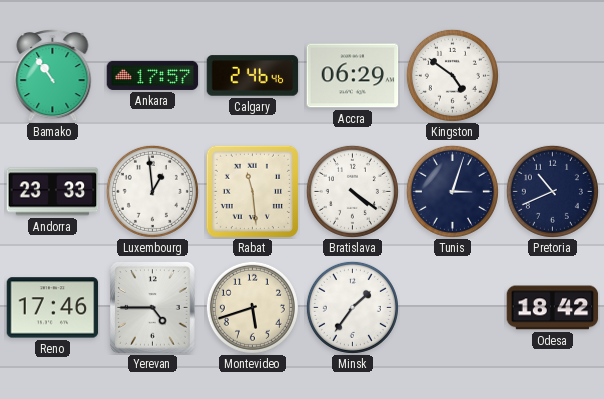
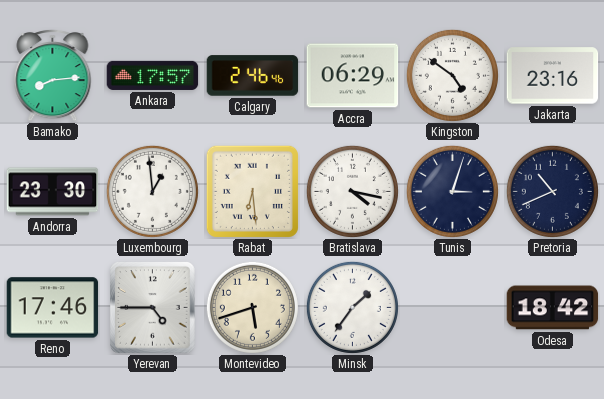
Bamako: 10:54 -> 8:14
Jakarta: none -> 23:16
Andorra: 23:33 -> 23:30
Rabat: 11:29 -> 6:29
Bratislava: 4:21 -> 4:17
